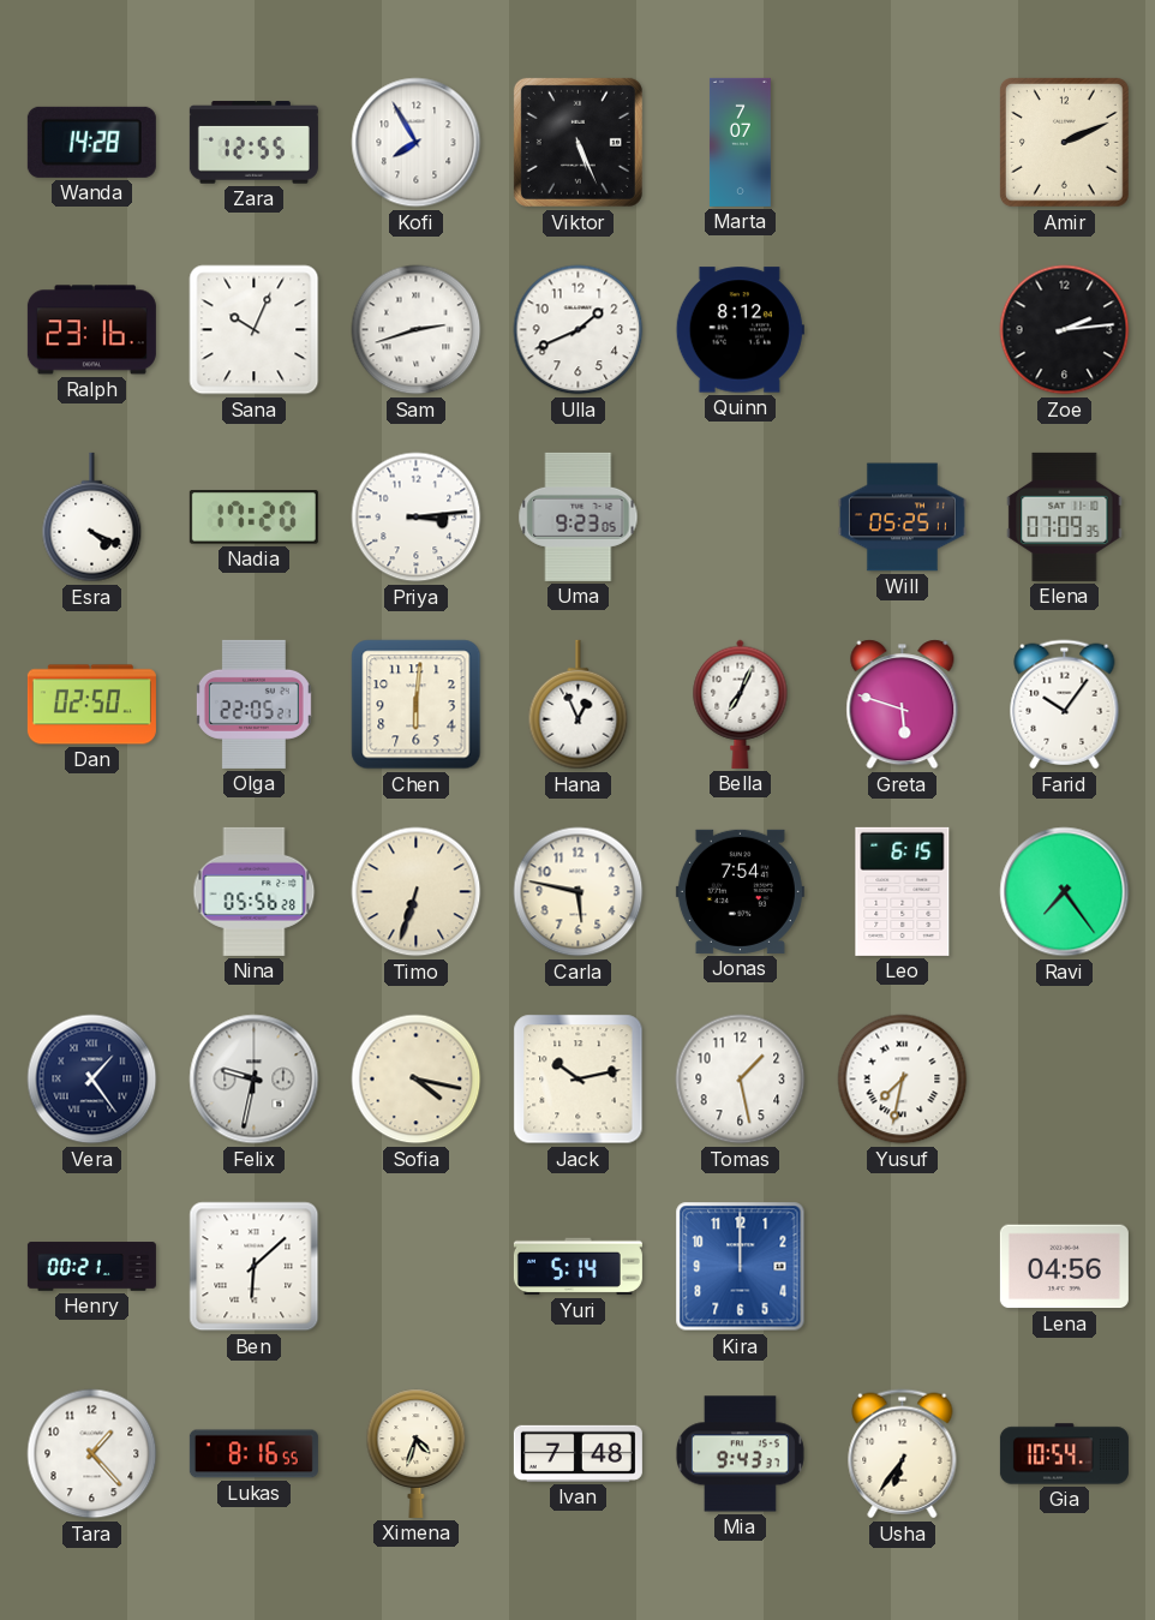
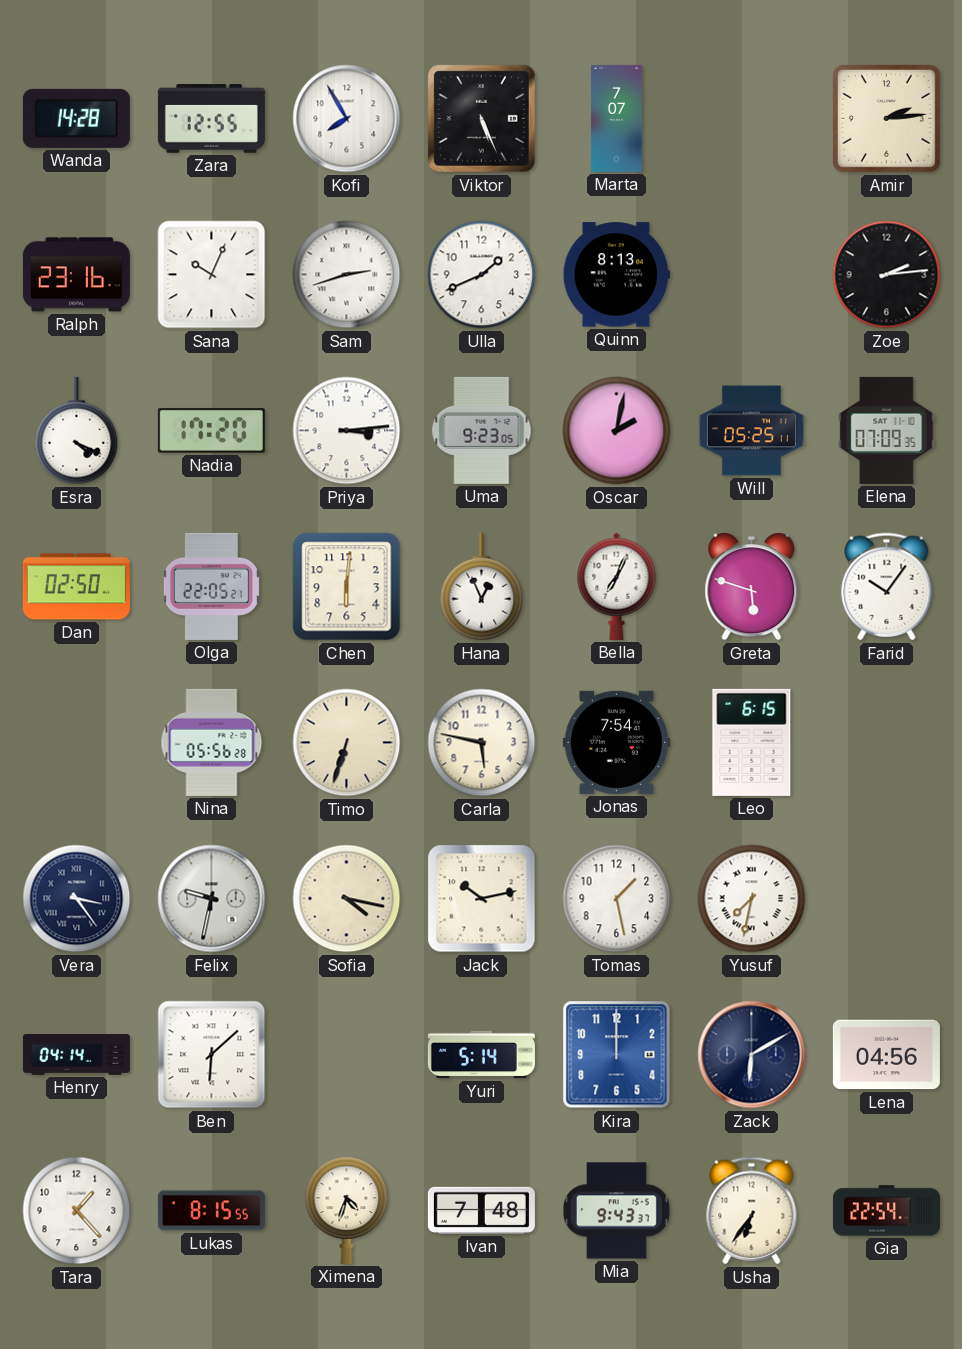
Amir: 2:11 -> 2:14
Quinn: 8:12 -> 8:13
Oscar: none -> 2:02
Ravi: 7:24 -> none
Vera: 1:24 -> 3:24
Henry: 00:21 -> 04:14
Zack: none -> 6:10
Lukas: 8:16 -> 8:15
Gia: 10:54 -> 22:54
